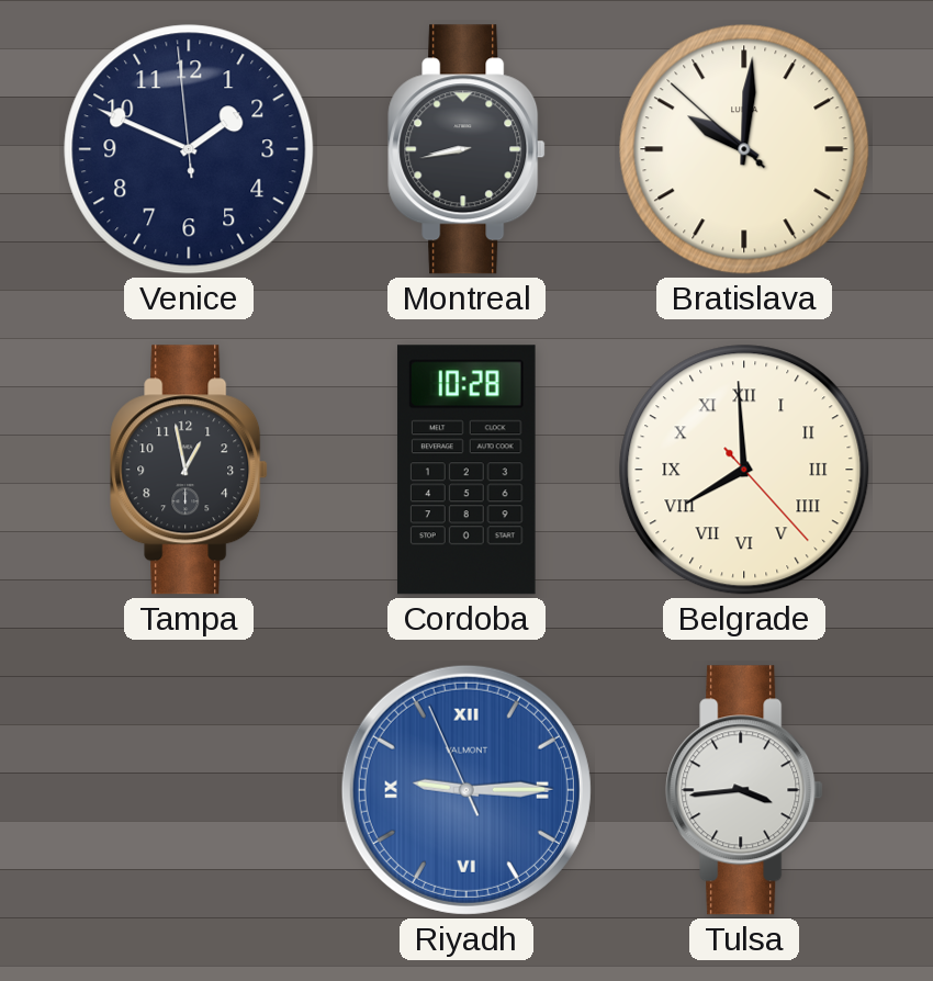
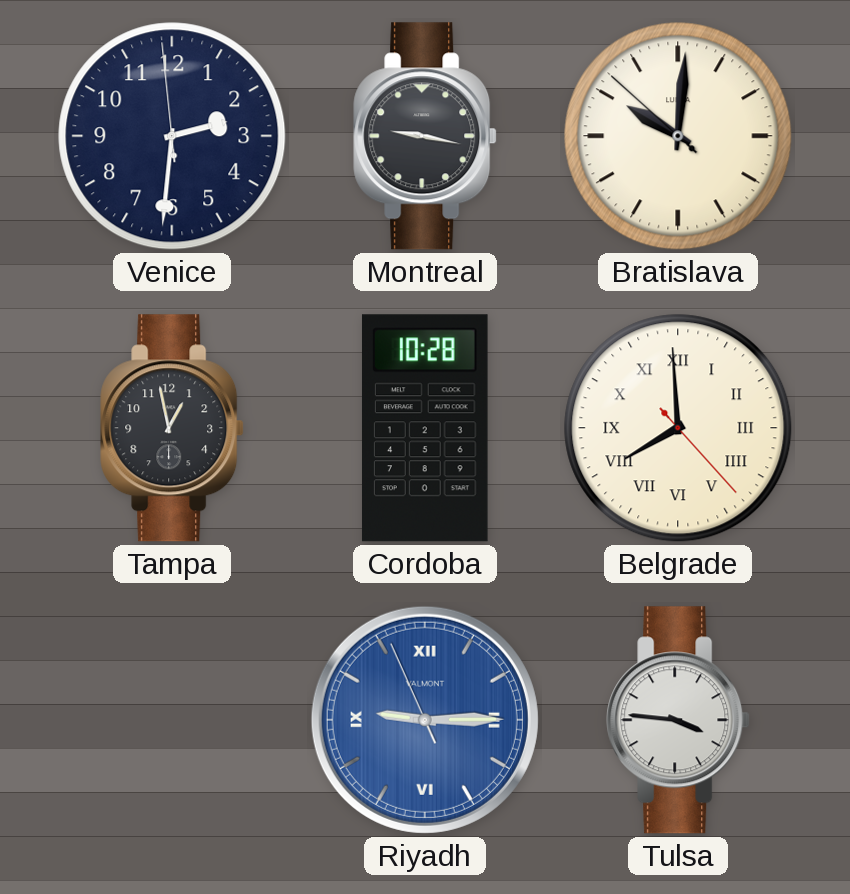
Venice: 1:48 -> 2:30
Montreal: 8:43 -> 9:17
Tulsa: 3:44 -> 3:46
